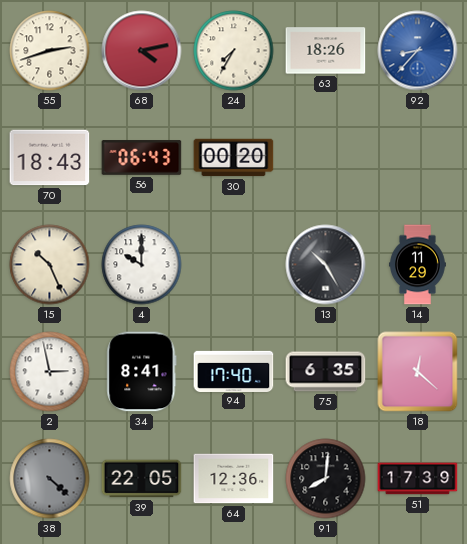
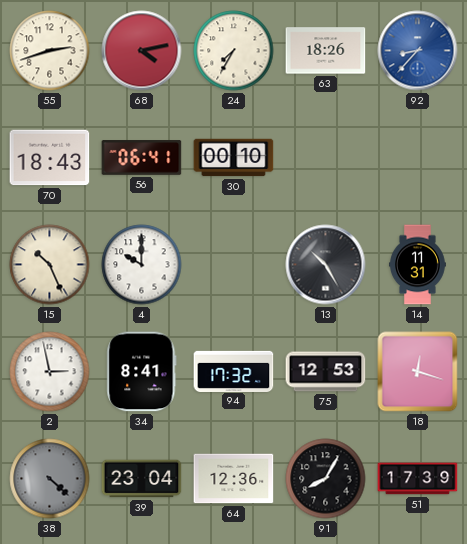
56: 06:43 -> 06:41
30: 00:20 -> 00:10
14: 11:29 -> 11:31
94: 17:40 -> 17:32
75: 6:35 -> 12:53
18: 12:22 -> 12:18
39: 22:05 -> 23:04
91: 8:01 -> 8:05
